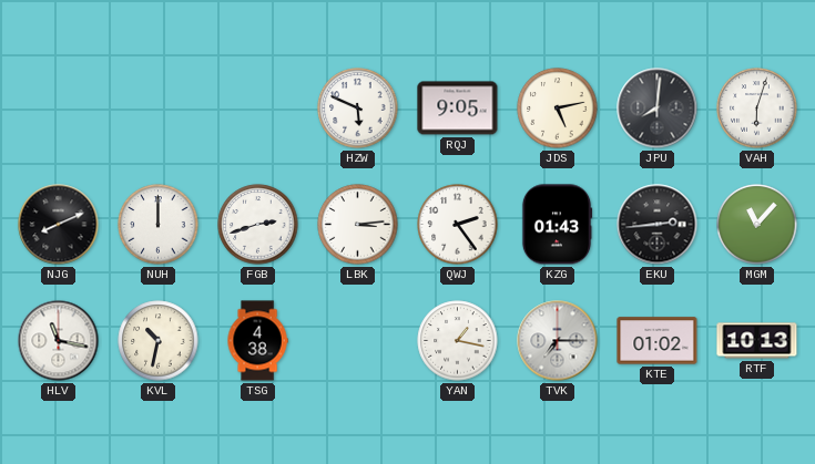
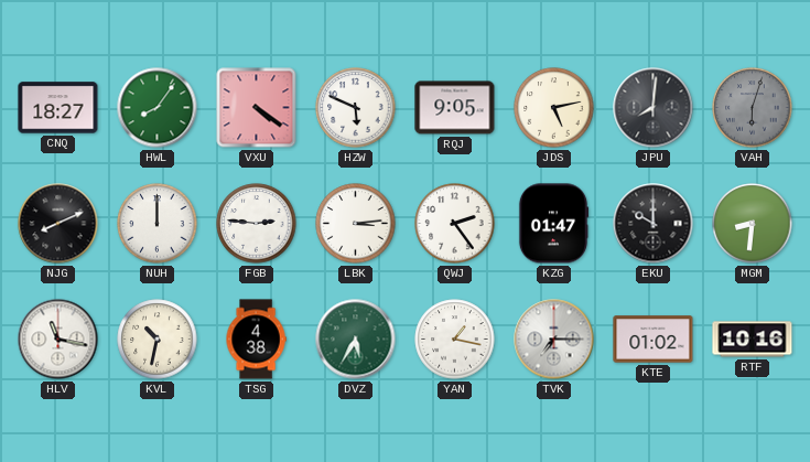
CNQ: none -> 18:27
HWL: none -> 8:06
VXU: none -> 4:21
VAH dial: white -> grey
FGB: 2:42 -> 2:46
KZG: 01:43 -> 01:47
EKU: 2:44 -> 10:00
MGM: 11:07 -> 8:31
DVZ: none -> 5:35
RTF: 10:13 -> 10:16
